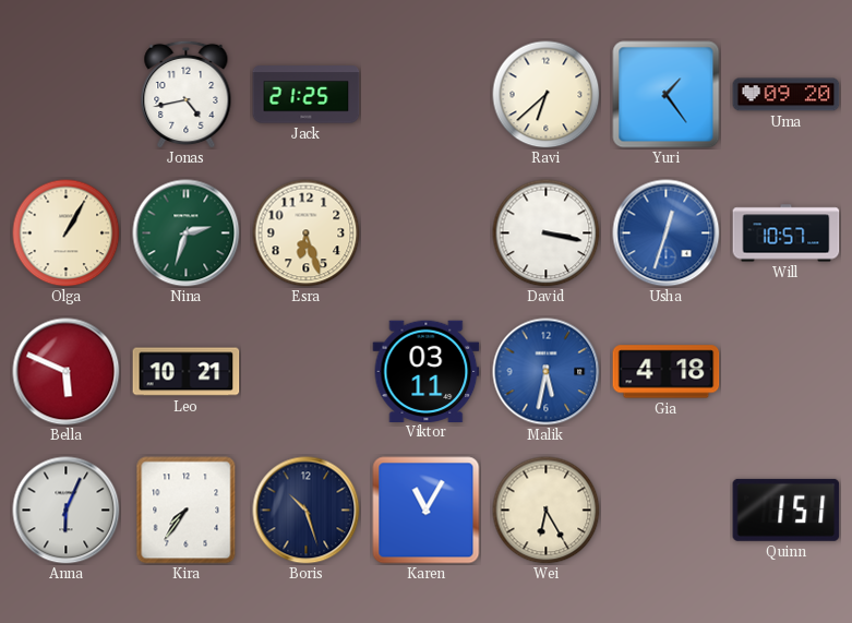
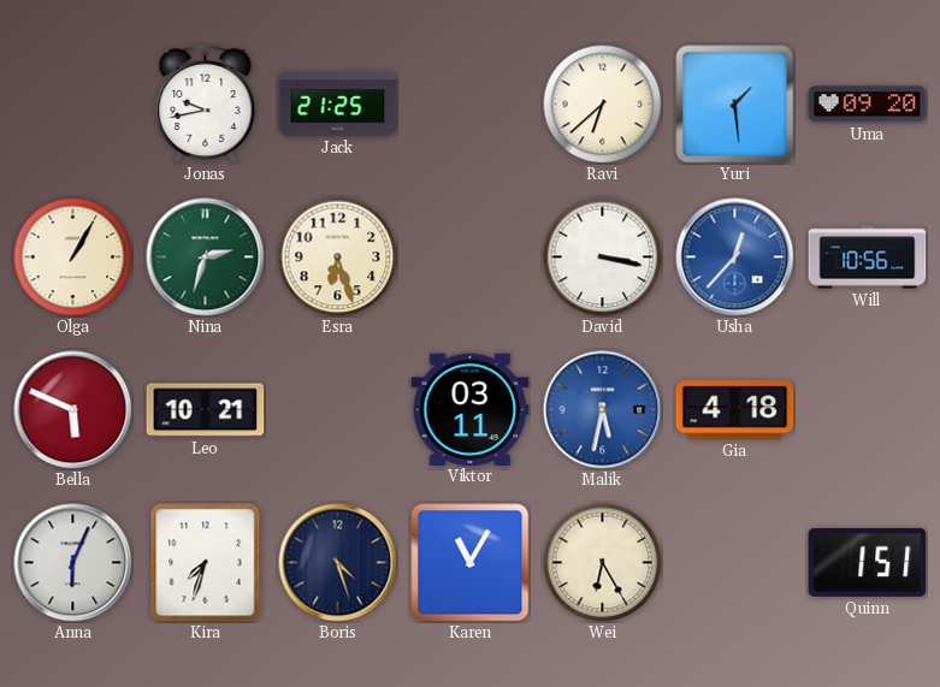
Jonas: 4:43 -> 9:43
Yuri: 1:24 -> 1:29
Usha: 12:33 -> 12:37
Will: 10:57 -> 10:56
Kira: 7:36 -> 7:33
Boris: 10:27 -> 4:27
